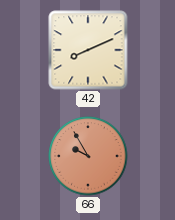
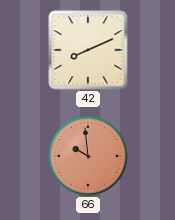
66: 9:55 -> 9:59
